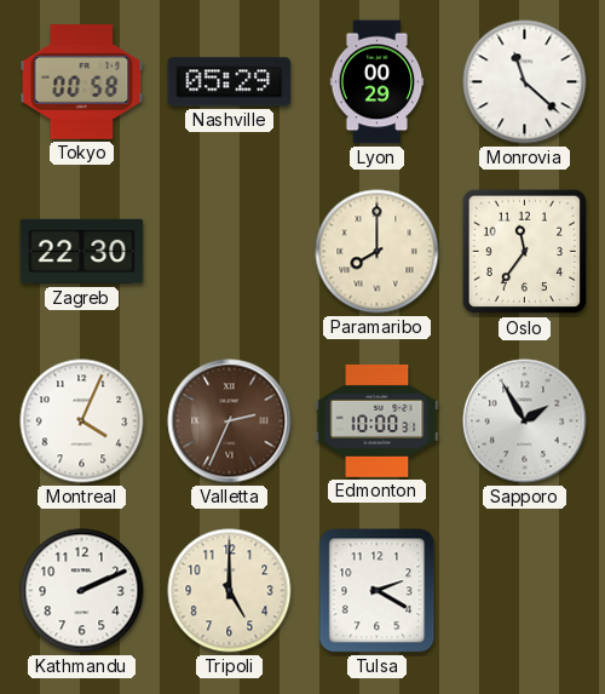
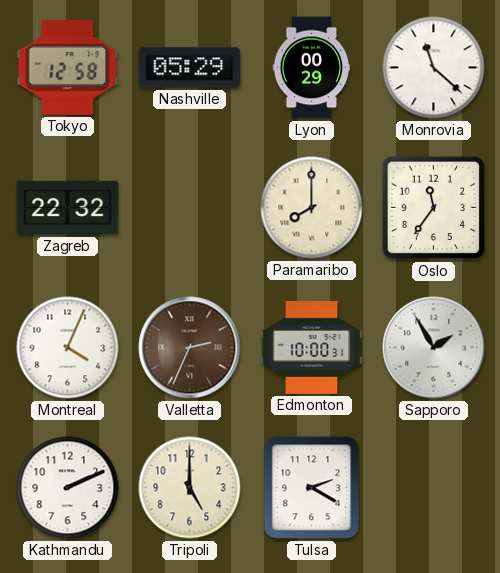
Tokyo: 00:58 -> 12:58
Zagreb: 22:30 -> 22:32
